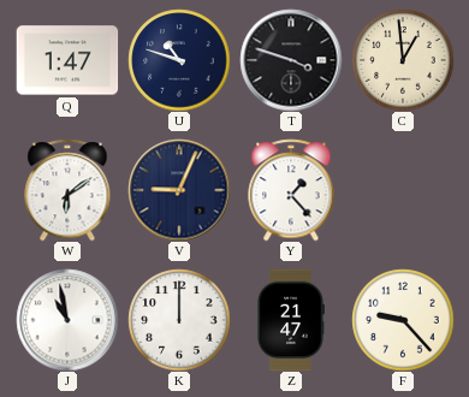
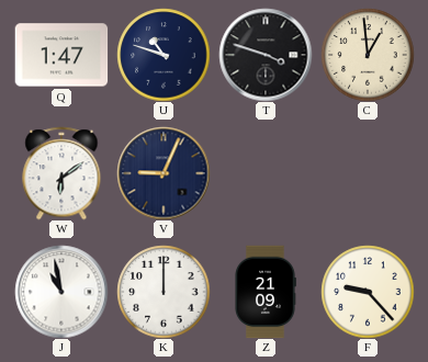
Y: 1:23 -> none
Z: 21:47 -> 21:09
